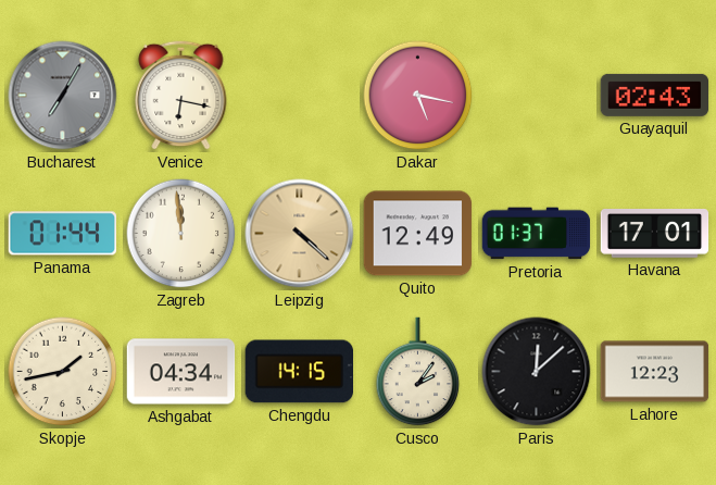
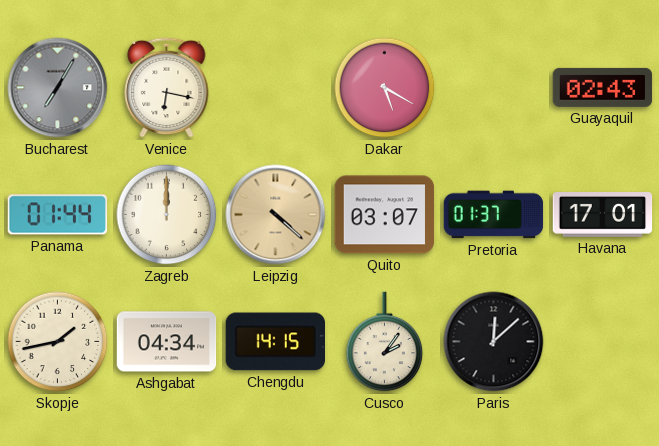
Dakar: 5:17 -> 5:20
Zagreb: 11:59 -> 12:00
Quito: 12:49 -> 03:07
Lahore: 12:23 -> none
